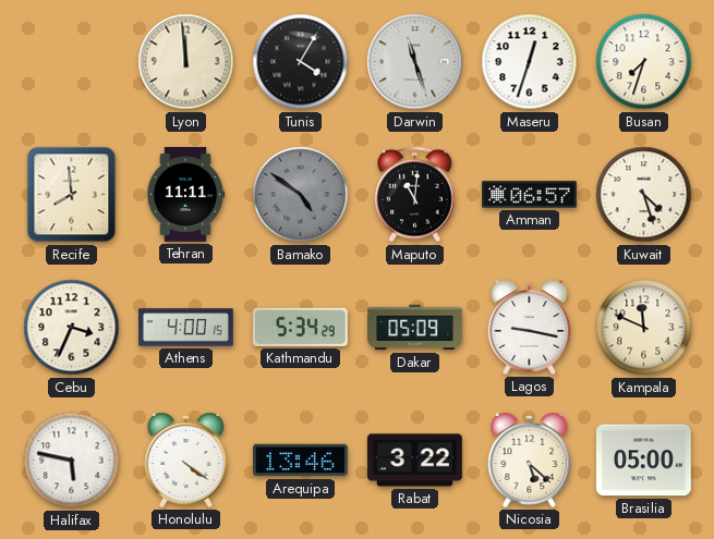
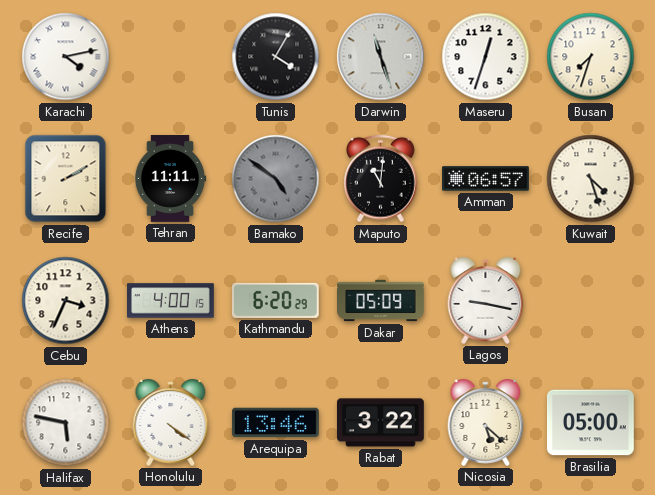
Karachi: none -> 4:13
Lyon: 11:59 -> none
Recife: 7:59 -> 2:10
Kathmandu: 5:34 -> 6:20
Kampala: 11:49 -> none
